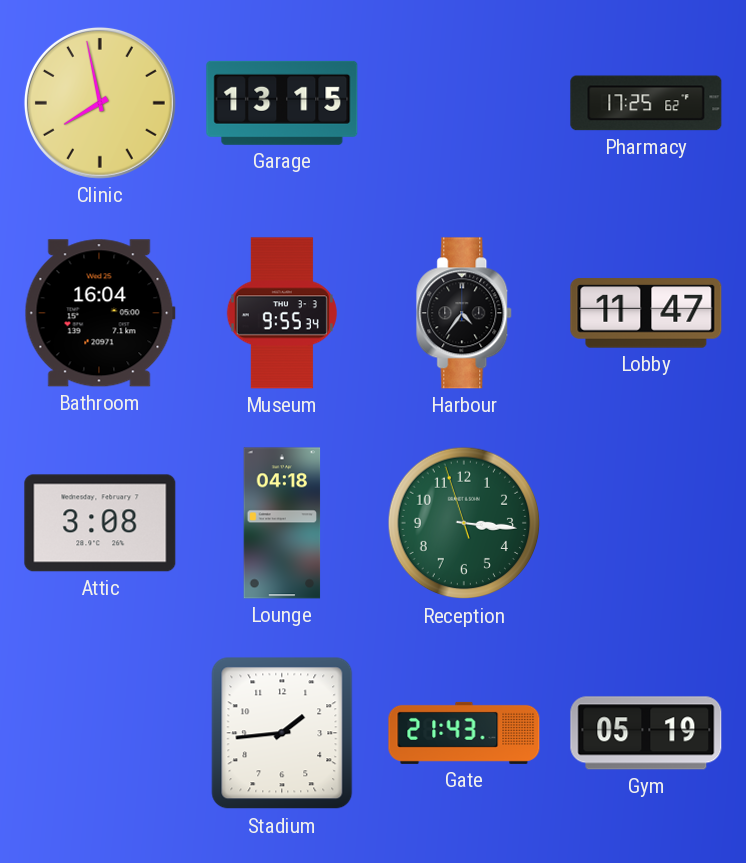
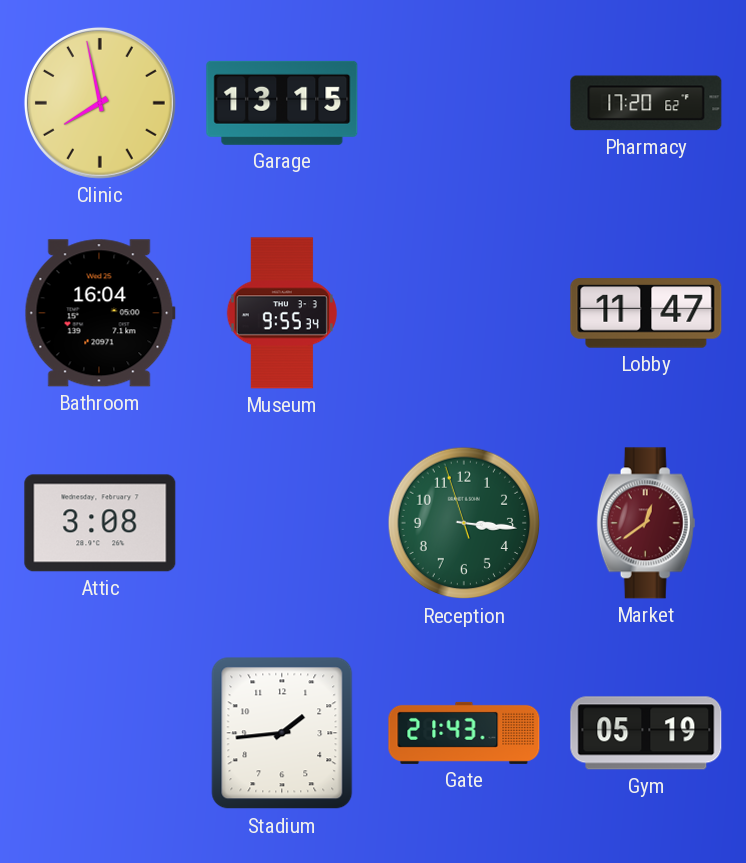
Pharmacy: 17:25 -> 17:20
Harbour: 4:36 -> none
Lounge: 04:18 -> none
Market: none -> 12:39
